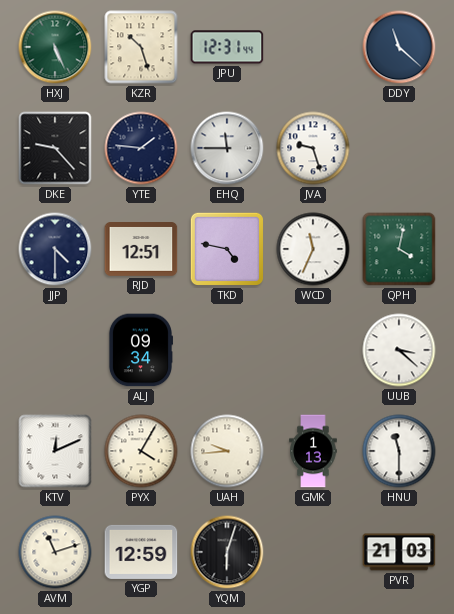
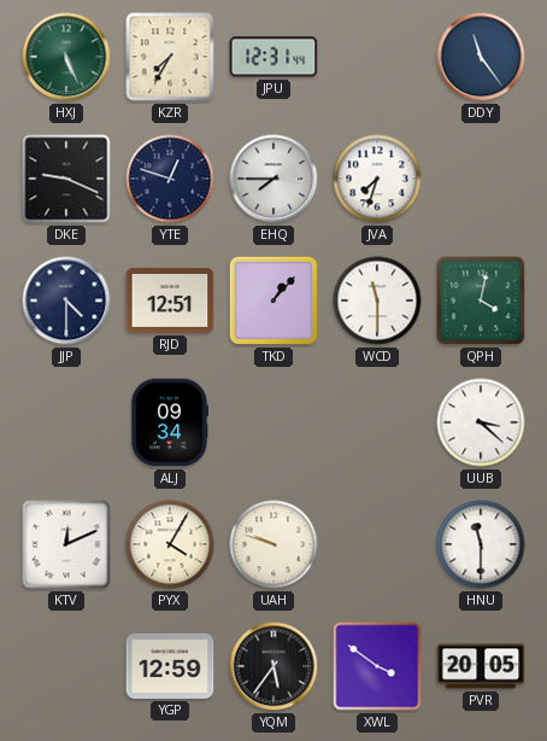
KZR: 10:27 -> 7:35
DDY: 11:22 -> 11:24
DKE: 9:23 -> 9:19
YTE: 1:46 -> 12:48
EHQ: 11:45 -> 7:45
JVA: 9:27 -> 7:33
TKD: 4:47 -> 1:07
WCD: 11:34 -> 11:30
UAH: 9:44 -> 9:48
GMK: 1:13 -> none
AVM: 11:12 -> none
YQM: 6:03 -> 5:36
XWL: none -> 3:51
PVR: 21:03 -> 20:05
